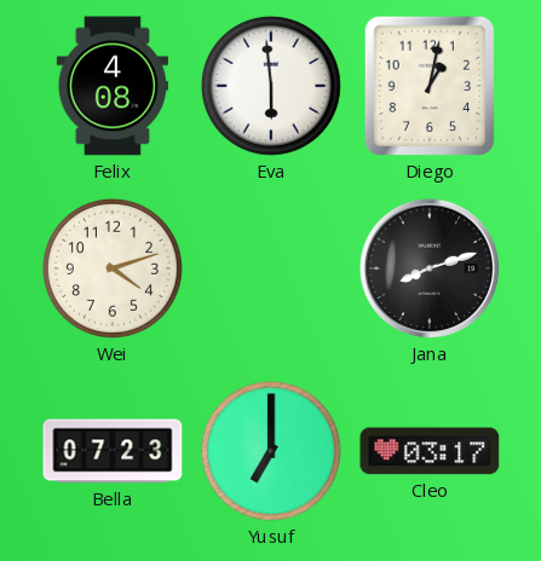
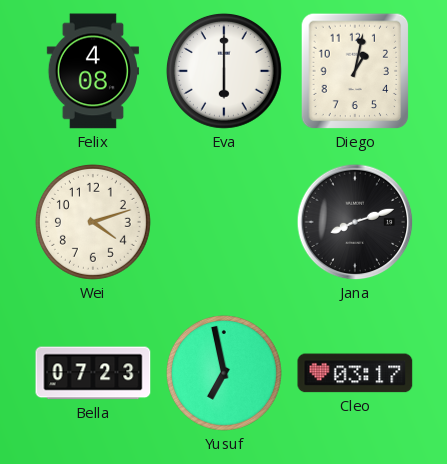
Eva: 5:59 -> 6:00
Yusuf: 7:00 -> 6:58
